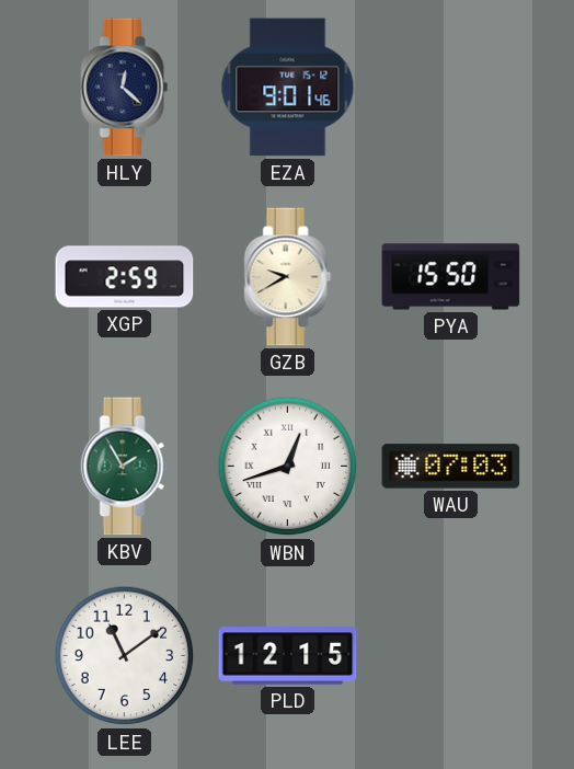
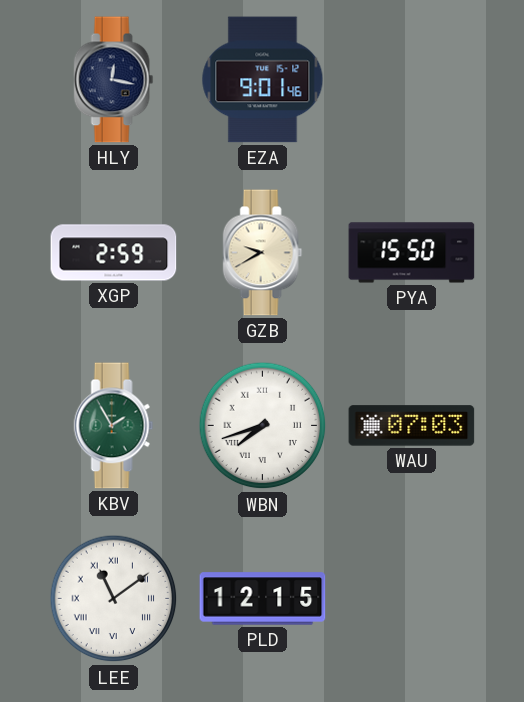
HLY: 12:22 -> 12:17
WBN: 12:42 -> 7:42
LEE numerals: Arabic -> Roman
